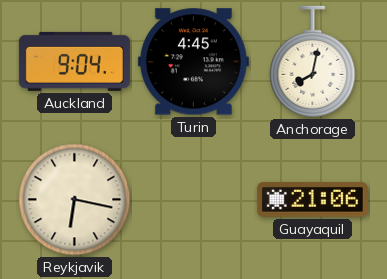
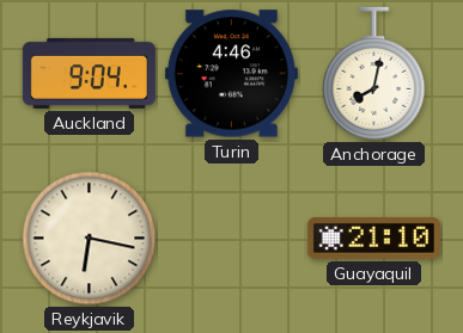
Turin: 4:45 -> 4:46
Guayaquil: 21:06 -> 21:10
